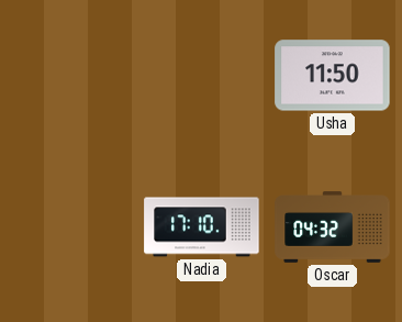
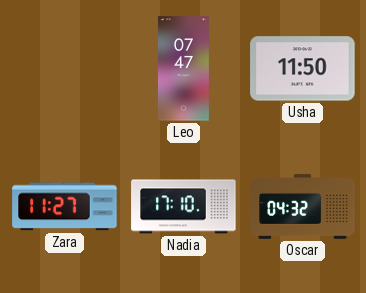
Leo: none -> 07:47
Zara: none -> 11:27
